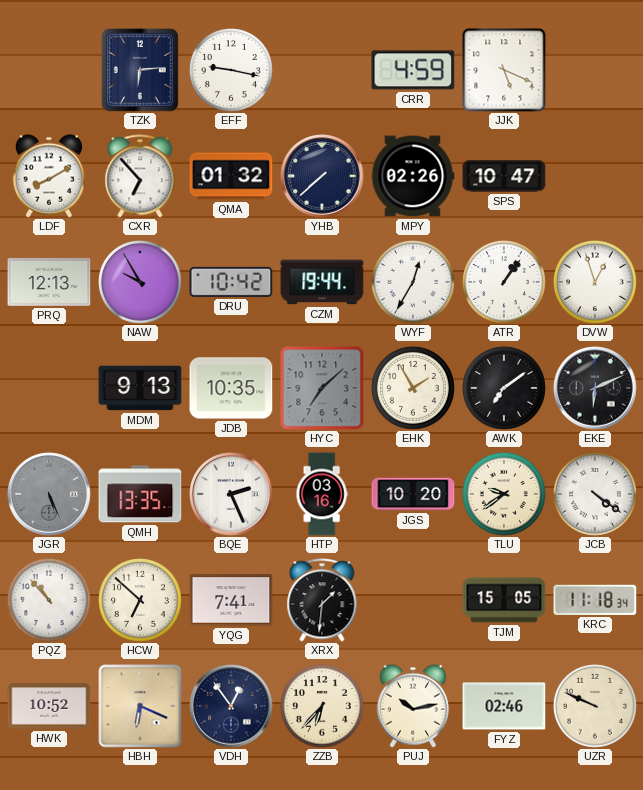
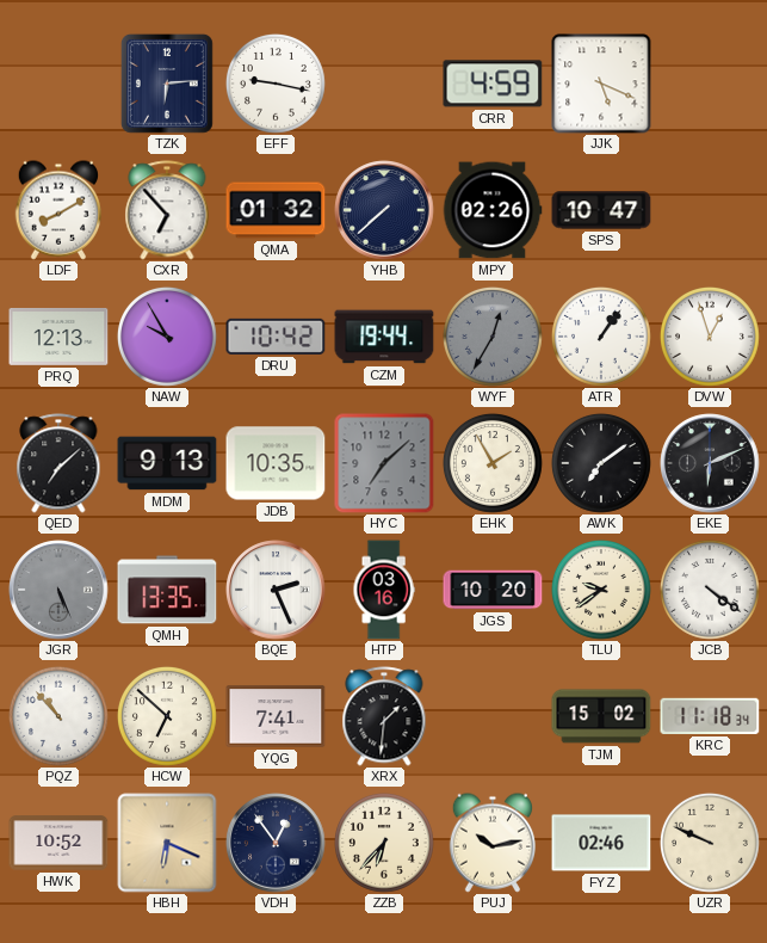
WYF dial: white -> grey
QED: none -> 7:08
TJM: 15:05 -> 15:02
